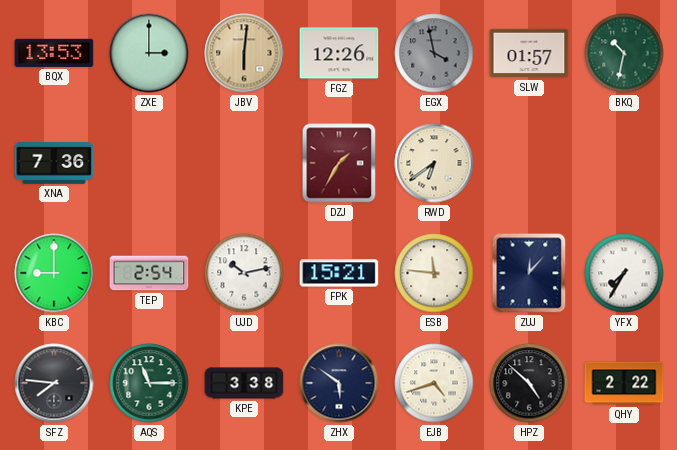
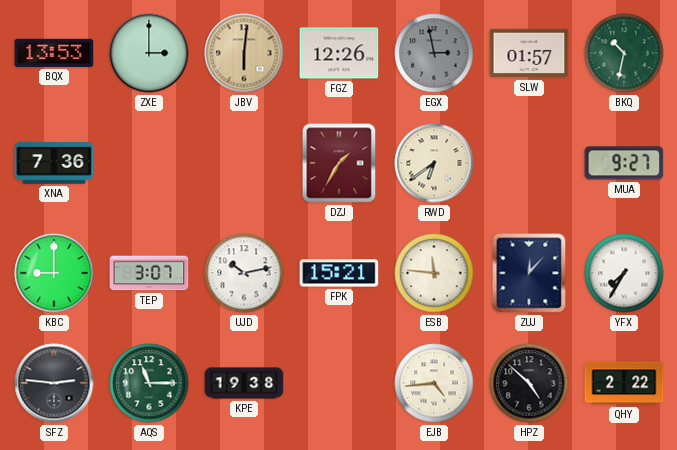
EGX: 3:58 -> 2:58
MUA: none -> 9:27
TEP: 2:54 -> 3:07
SFZ: 7:46 -> 2:46
KPE: 3:38 -> 19:38
ZHX: 5:51 -> none
EJB: 4:42 -> 4:44
